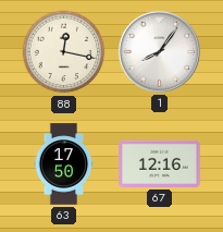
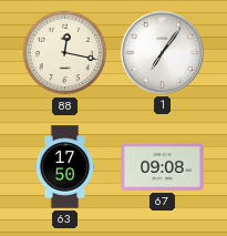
1: 8:06 -> 7:06
67: 12:16 -> 09:08
